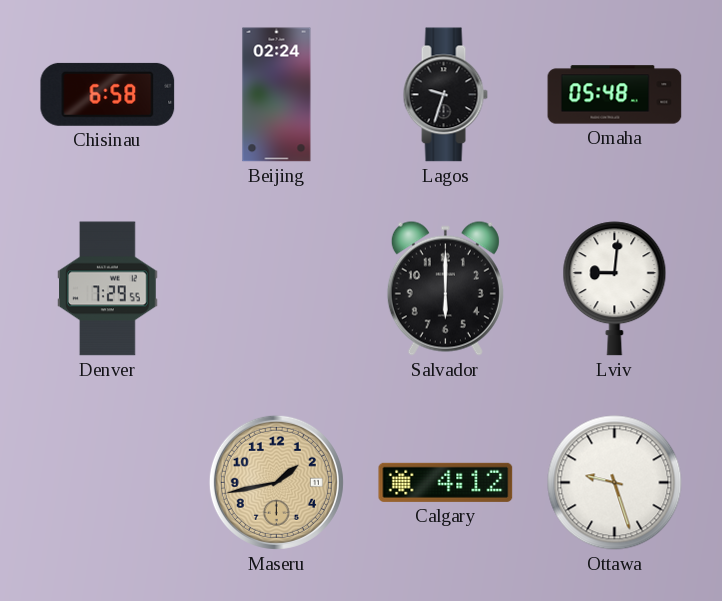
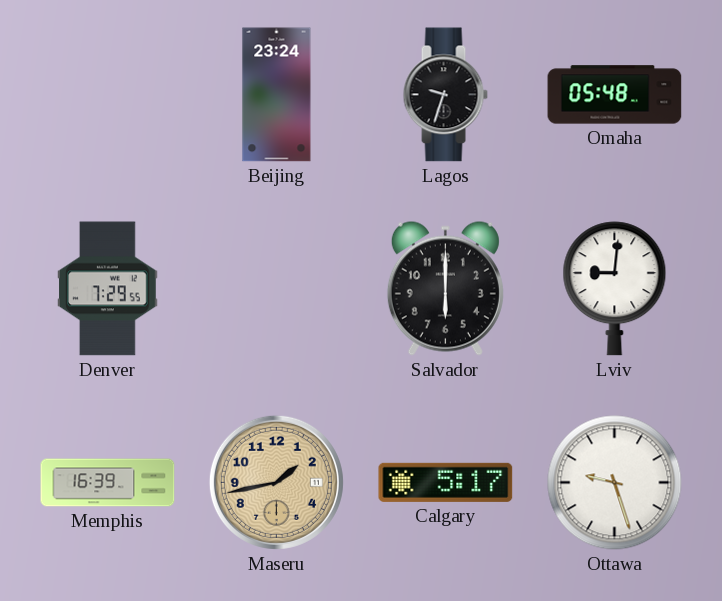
Chisinau: 6:58 -> none
Beijing: 02:24 -> 23:24
Memphis: none -> 16:39
Calgary: 4:12 -> 5:17
